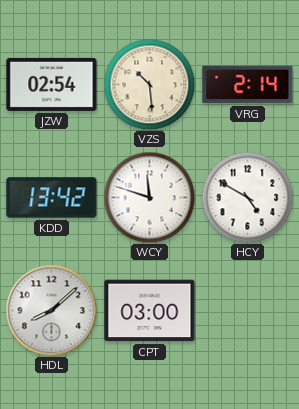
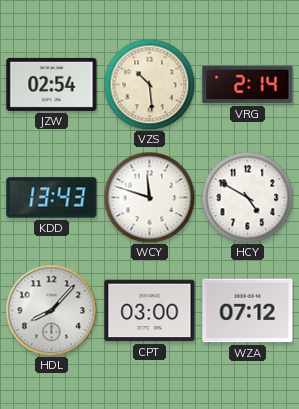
KDD: 13:42 -> 13:43
HDL: 8:08 -> 8:07
WZA: none -> 07:12
